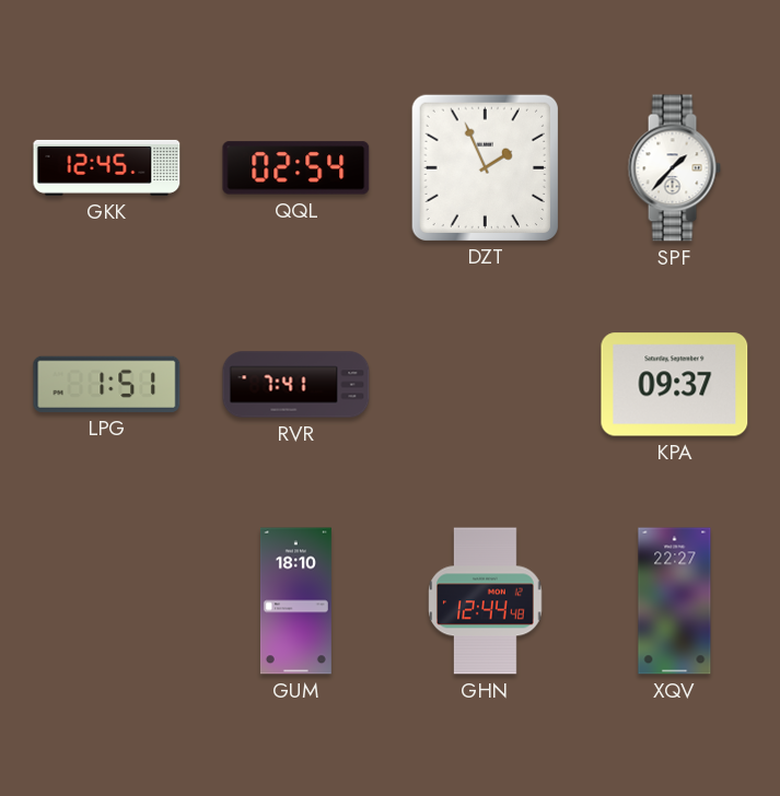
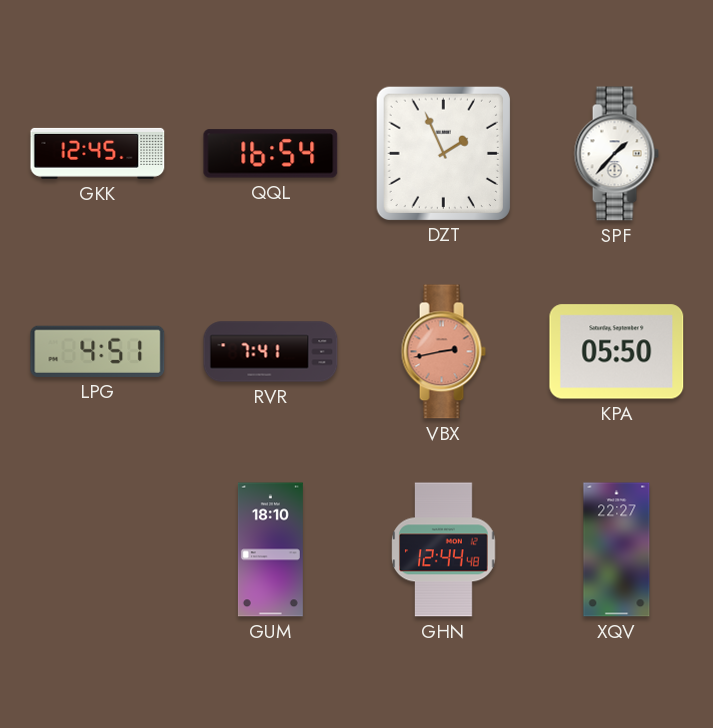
QQL: 02:54 -> 16:54
LPG: 1:51 -> 4:51
VBX: none -> 2:43
KPA: 09:37 -> 05:50
